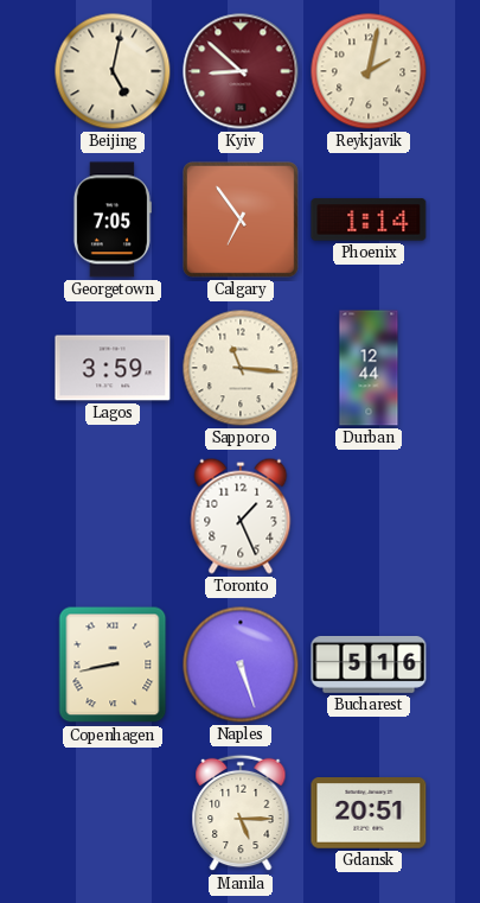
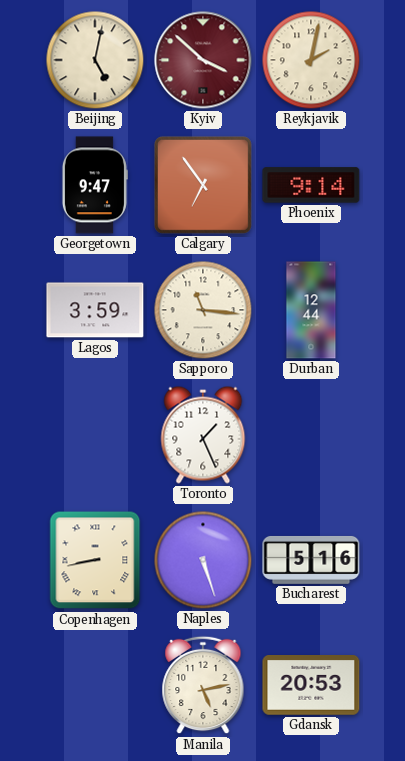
Kyiv: 8:52 -> 3:52
Georgetown: 7:05 -> 9:47
Phoenix: 1:14 -> 9:14
Manila: 5:15 -> 5:13
Gdansk: 20:51 -> 20:53
